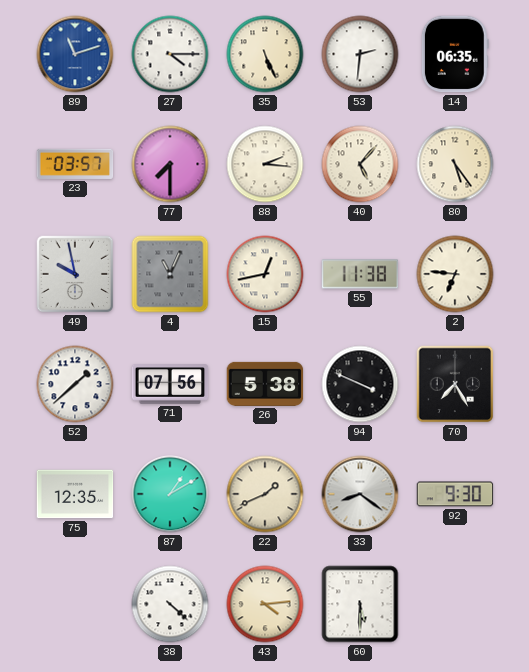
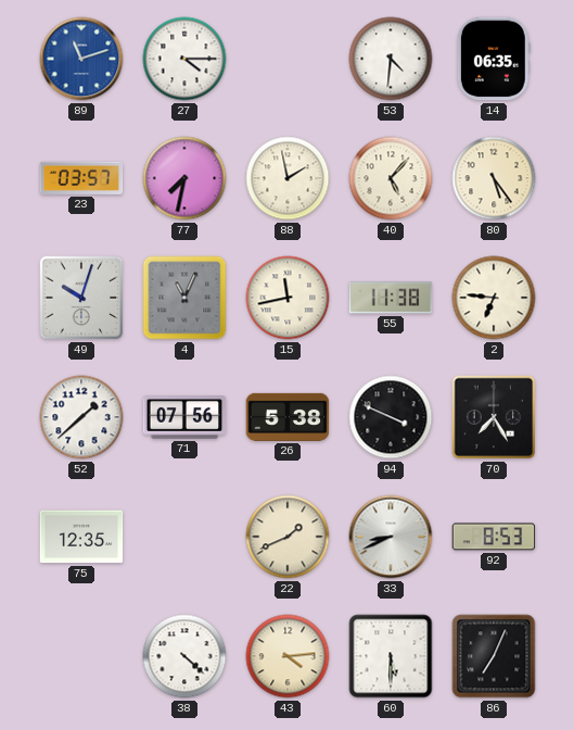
35: 5:26 -> none
53: 2:31 -> 4:31
77: 7:30 -> 7:32
88: 2:16 -> 1:58
49: 9:58 -> 10:03
15: 12:43 -> 11:43
87: 1:10 -> none
33: 8:21 -> 8:41
92: 9:30 -> 8:53
86: none -> 7:04
